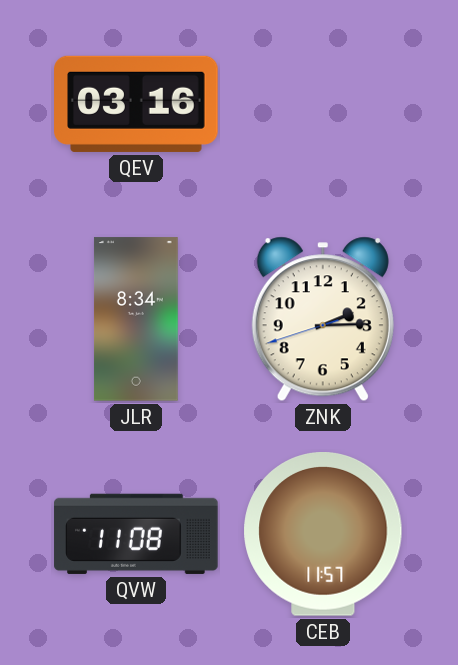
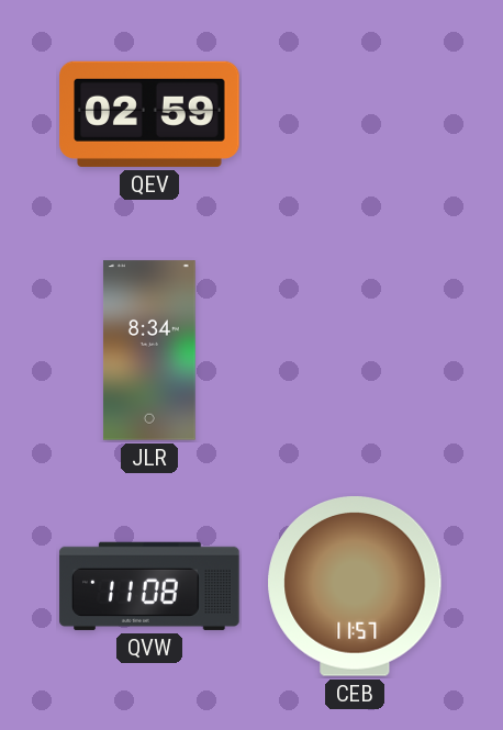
QEV: 03:16 -> 02:59
ZNK: 2:14 -> none
